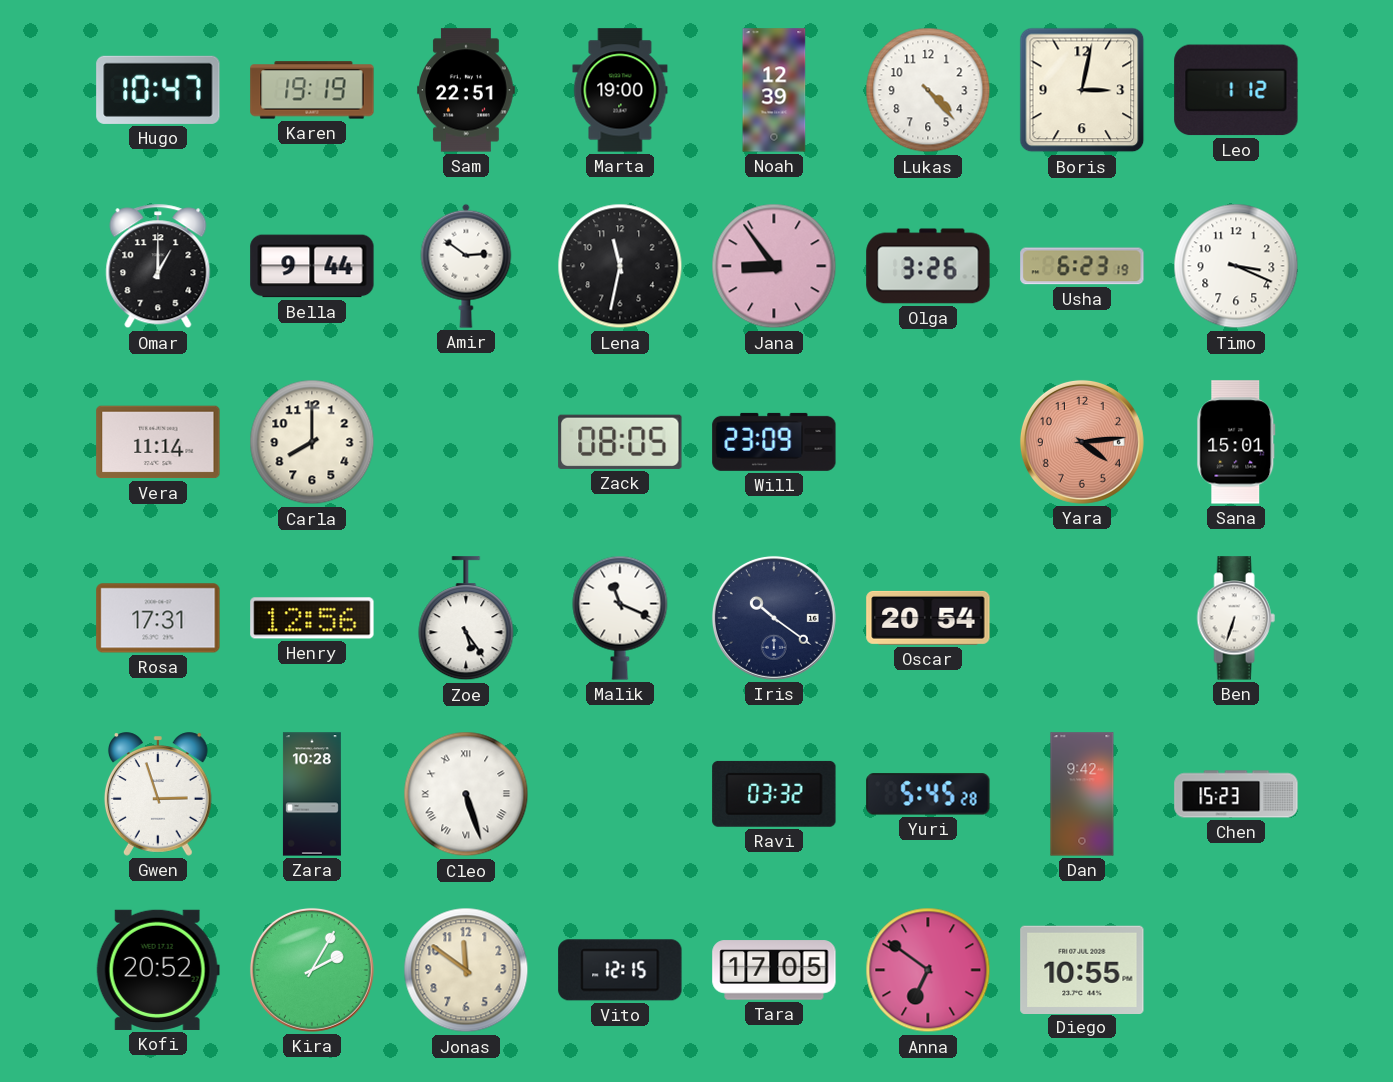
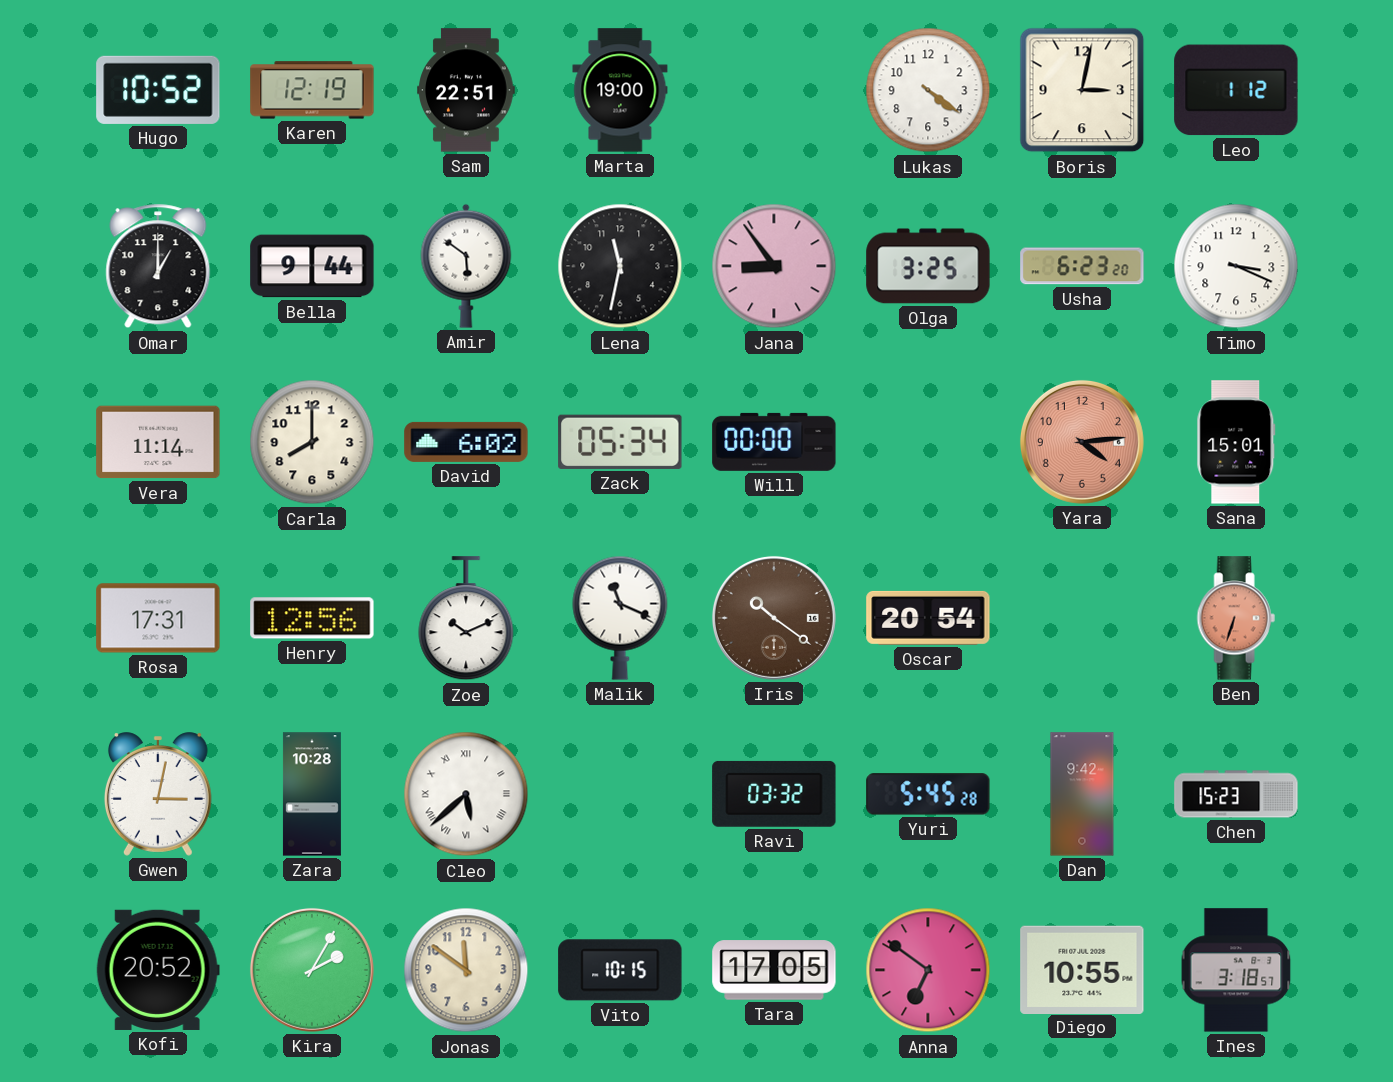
Hugo: 10:47 -> 10:52
Karen: 19:19 -> 12:19
Noah: 12:39 -> none
Lukas: 4:23 -> 4:21
Amir: 2:51 -> 5:51
Olga: 3:26 -> 3:25
Usha: 6:23:19 -> 6:23:20
David: none -> 6:02
Zack: 08:05 -> 05:34
Will: 23:09 -> 00:00
Zoe: 5:24 -> 10:11
Iris dial: navy -> brown
Ben dial: white -> salmon
Gwen: 2:57 -> 3:02
Cleo: 5:27 -> 5:38
Vito: 12:15 -> 10:15
Ines: none -> 3:18
